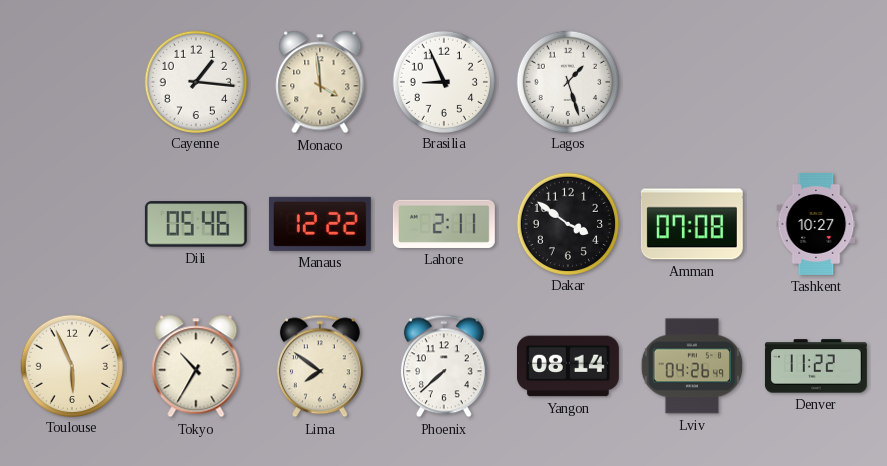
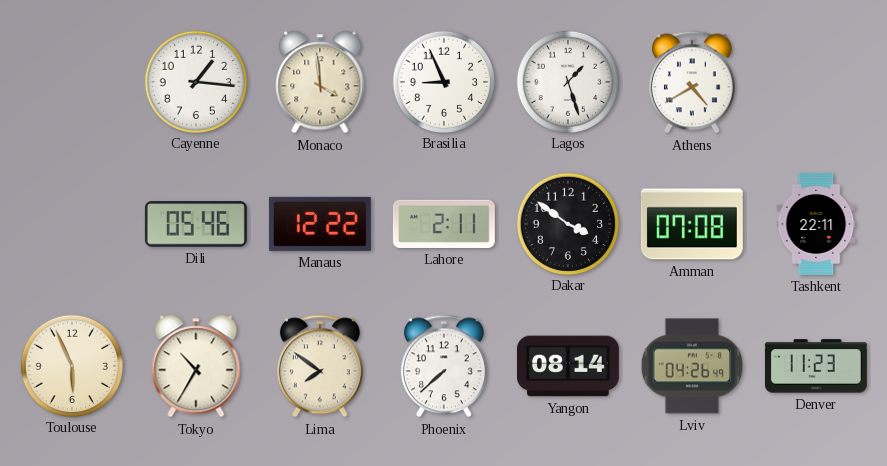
Athens: none -> 4:40
Tashkent: 10:27 -> 22:11
Denver: 11:22 -> 11:23
